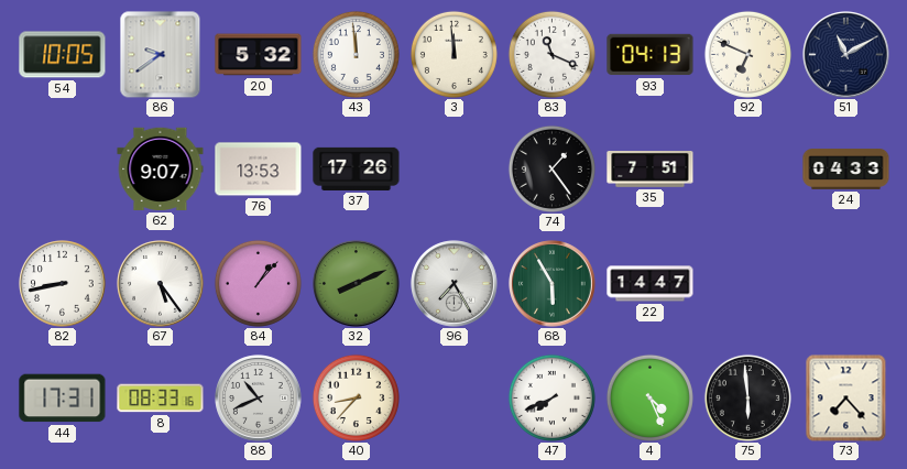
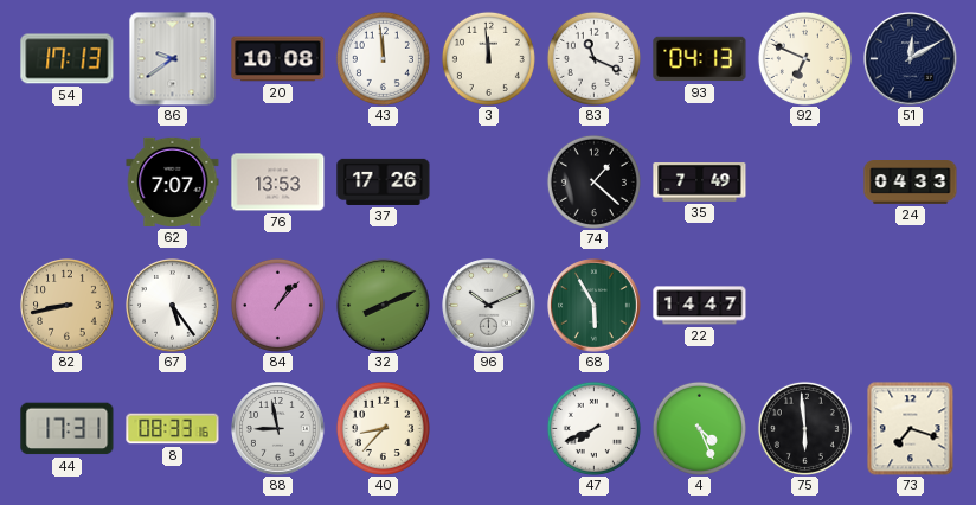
54: 10:05 -> 17:13
20: 5:32 -> 10:08
51: 11:10 -> 12:10
62: 9:07 -> 7:07
74: 1:24 -> 1:22
35: 7:51 -> 7:49
82 dial: white -> champagne
96: 7:25 -> 10:11
88: 10:41 -> 8:58
73: 7:23 -> 7:18
